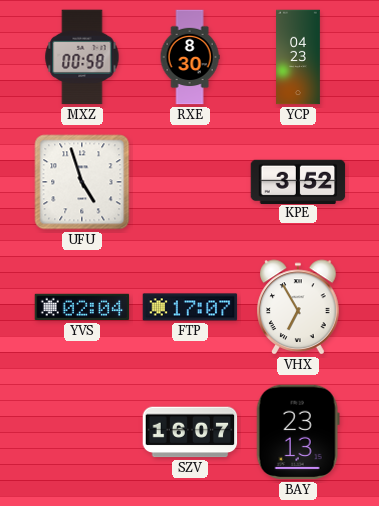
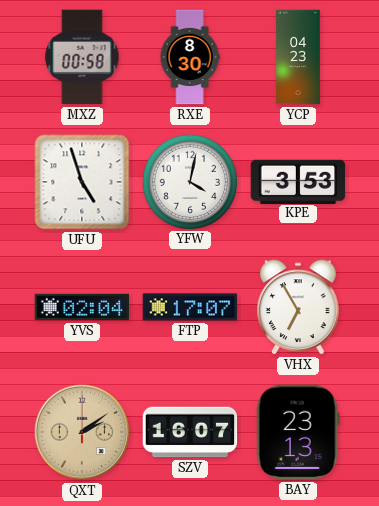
YFW: none -> 4:02
KPE: 3:52 -> 3:53
QXT: none -> 2:09
